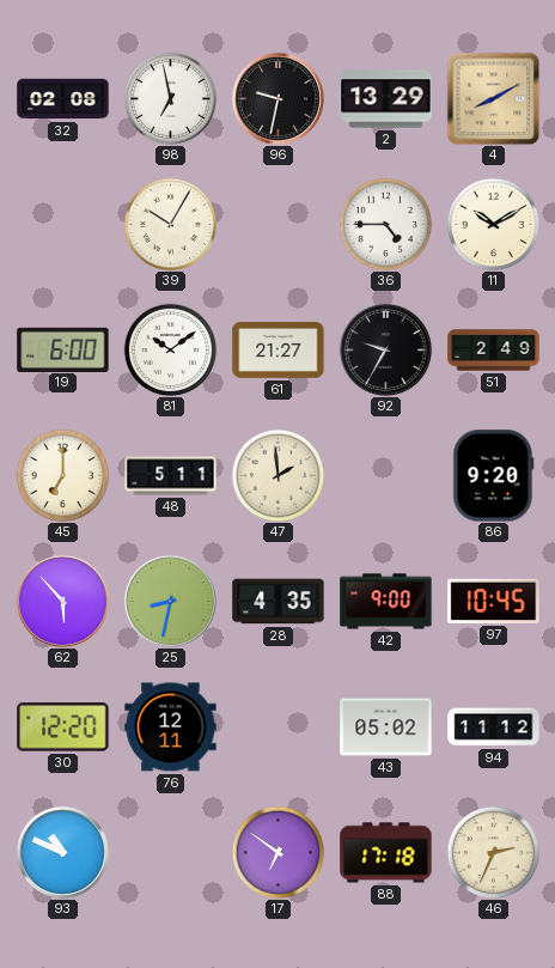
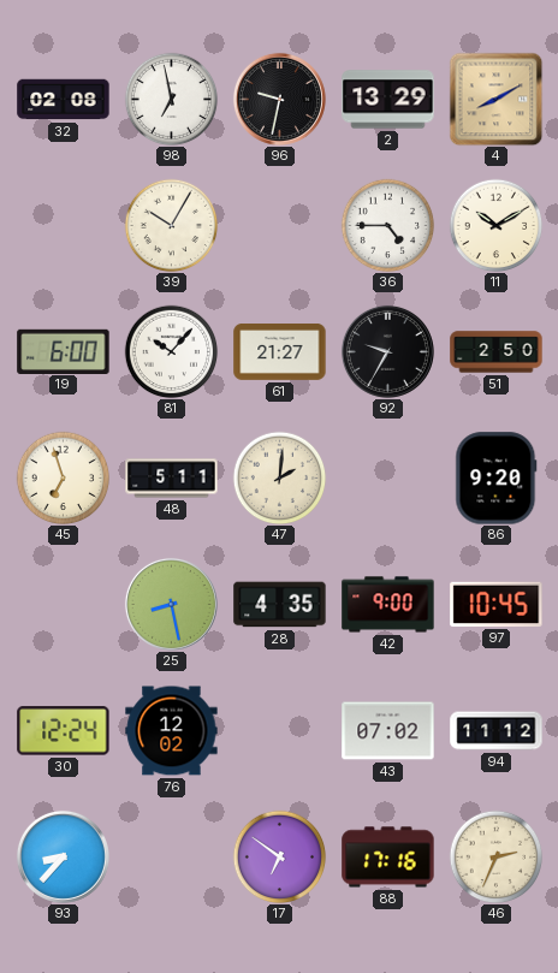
81: 10:09 -> 10:07
51: 2:49 -> 2:50
45: 7:00 -> 6:57
47: 1:59 -> 2:01
62: 5:53 -> none
25: 8:32 -> 8:28
30: 12:20 -> 12:24
76: 12:11 -> 12:02
43: 05:02 -> 07:02
93: 10:49 -> 8:37
88: 17:18 -> 17:16
